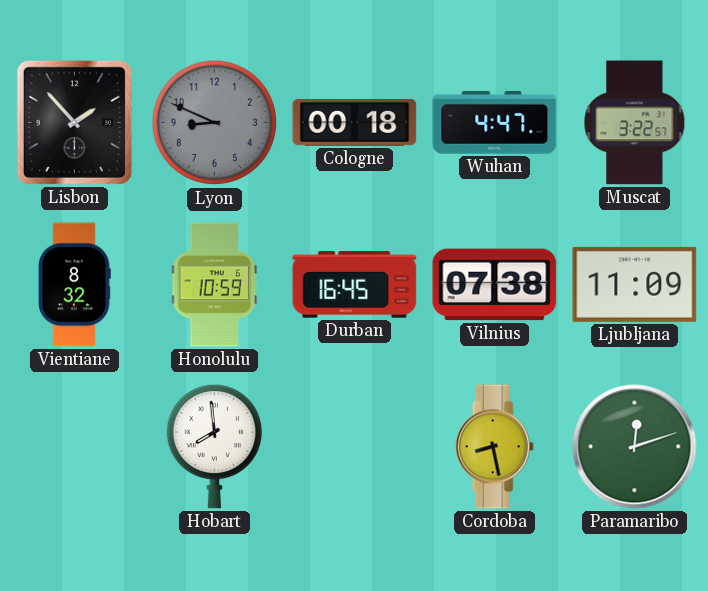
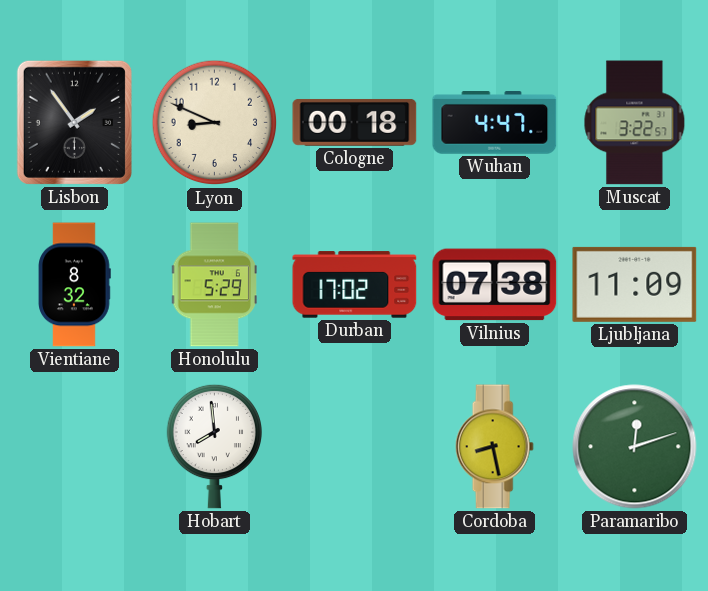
Lisbon: 1:53 -> 1:54
Lyon dial: grey -> cream
Honolulu: 10:59 -> 5:29
Durban: 16:45 -> 17:02
